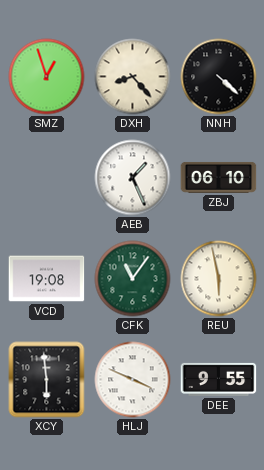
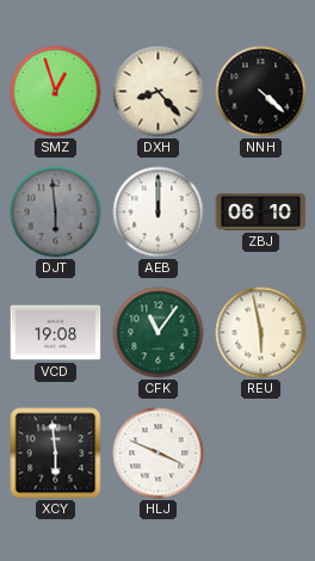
DJT: none -> 5:59
AEB: 1:26 -> 12:00
DEE: 9:55 -> none
